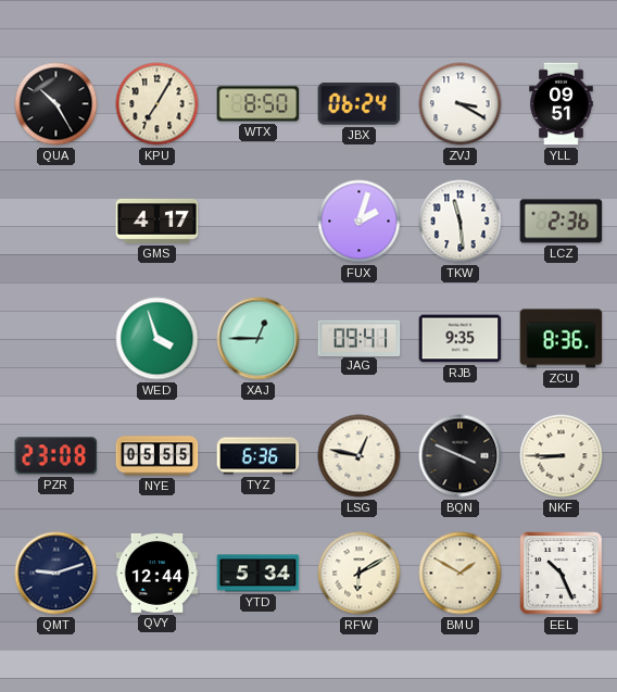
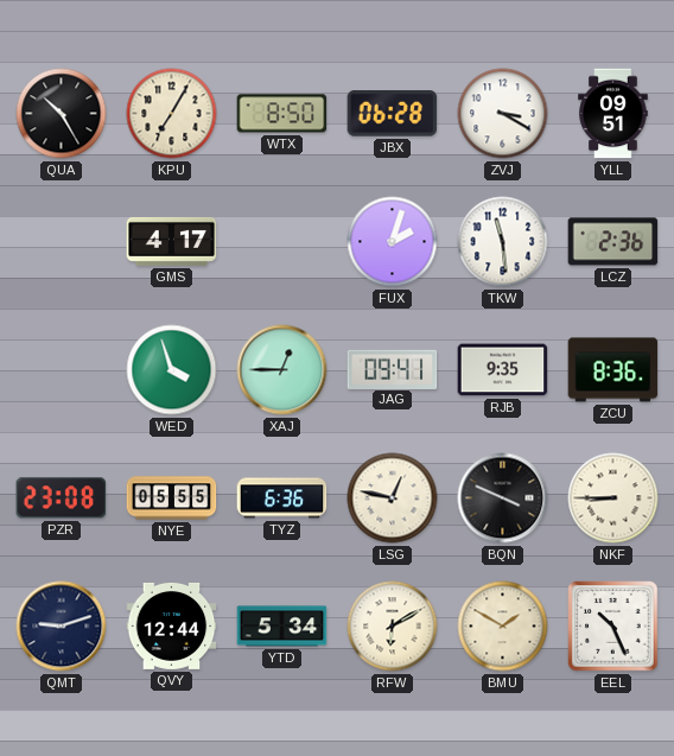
JBX: 06:24 -> 06:28
